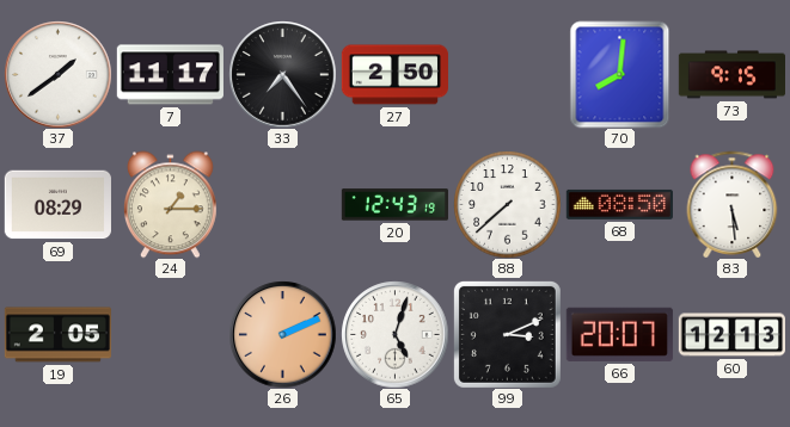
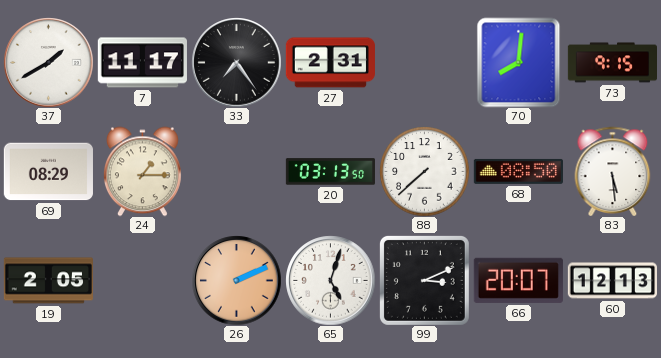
37: 1:39 -> 1:40
27: 2:50 -> 2:31
20: 12:43 -> 03:13
